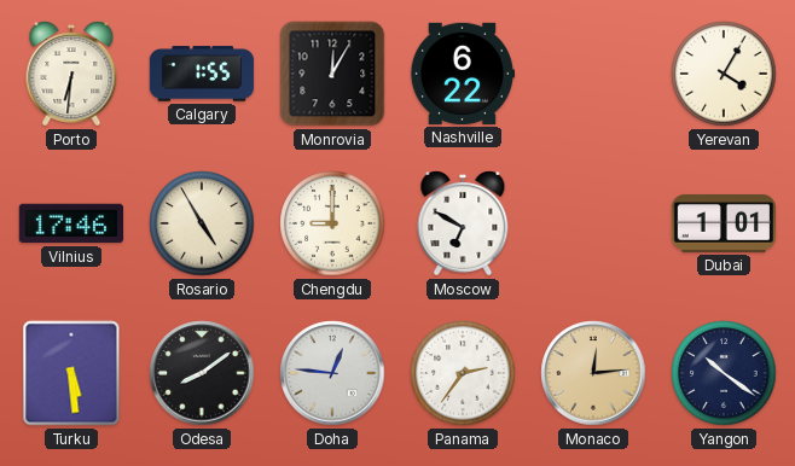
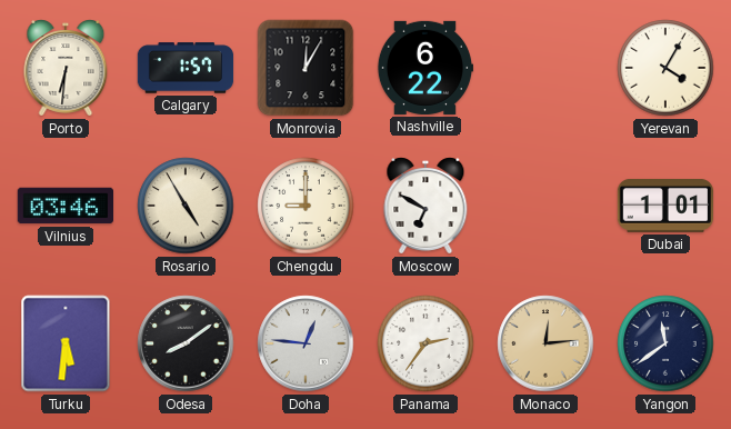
Calgary: 1:55 -> 1:57
Vilnius: 17:46 -> 03:46
Turku: 5:29 -> 5:31
Yangon: 10:21 -> 11:39
